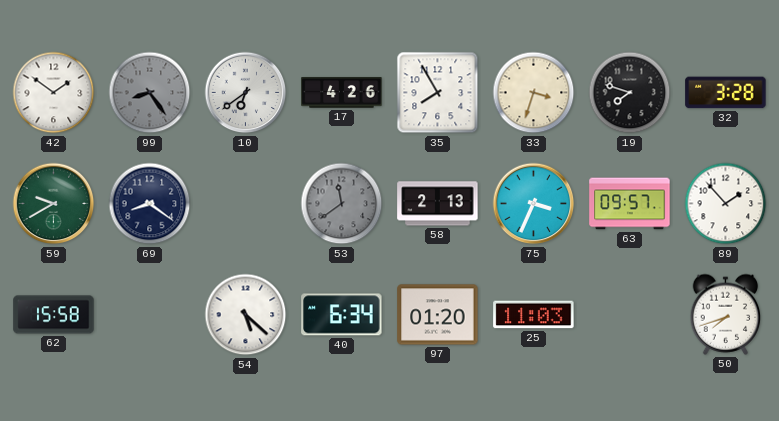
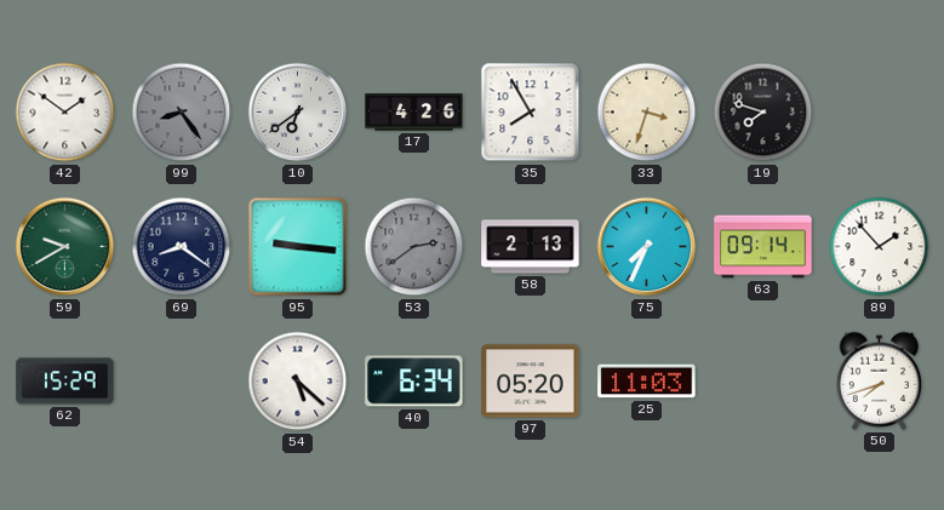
32: 3:28 -> none
95: none -> 9:16
53: 11:39 -> 2:39
75: 3:34 -> 7:34
63: 09:57 -> 09:14
62: 15:58 -> 15:29
97: 01:20 -> 05:20
